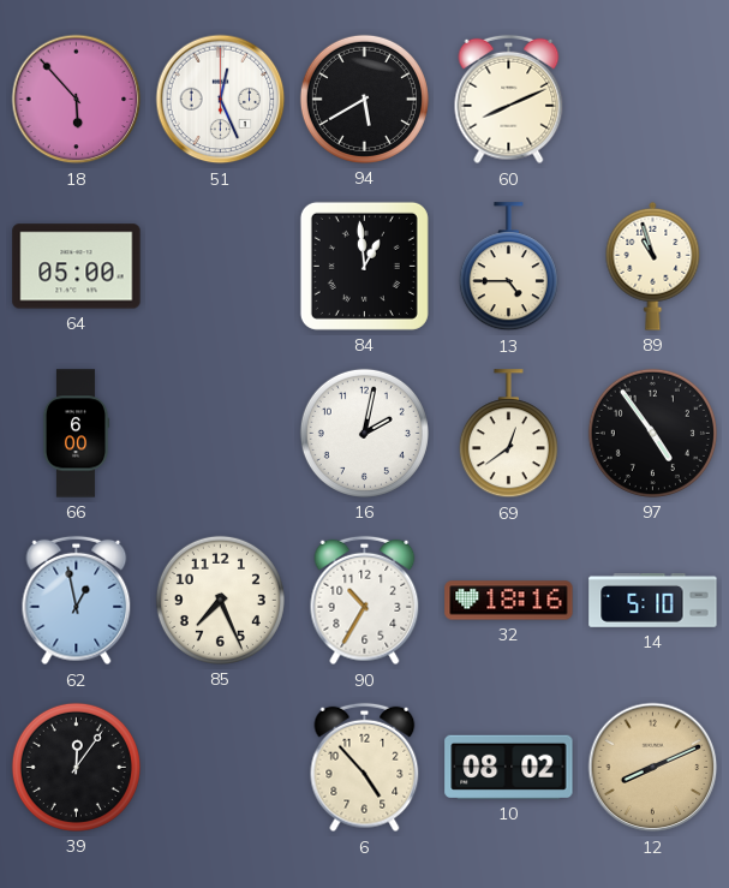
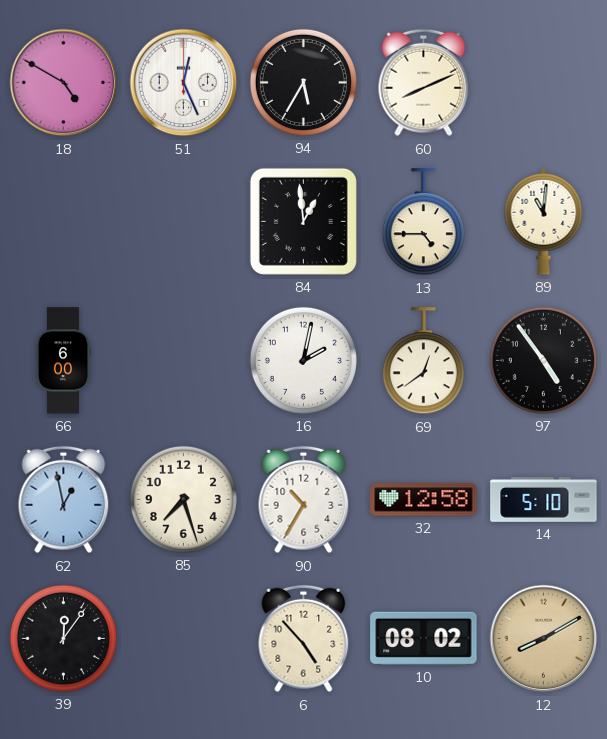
18: 5:53 -> 4:50
94: 5:40 -> 5:35
64: 05:00 -> none
89: 10:57 -> 11:01
85: 7:26 -> 7:27
32: 18:16 -> 12:58
12: 8:11 -> 8:10
